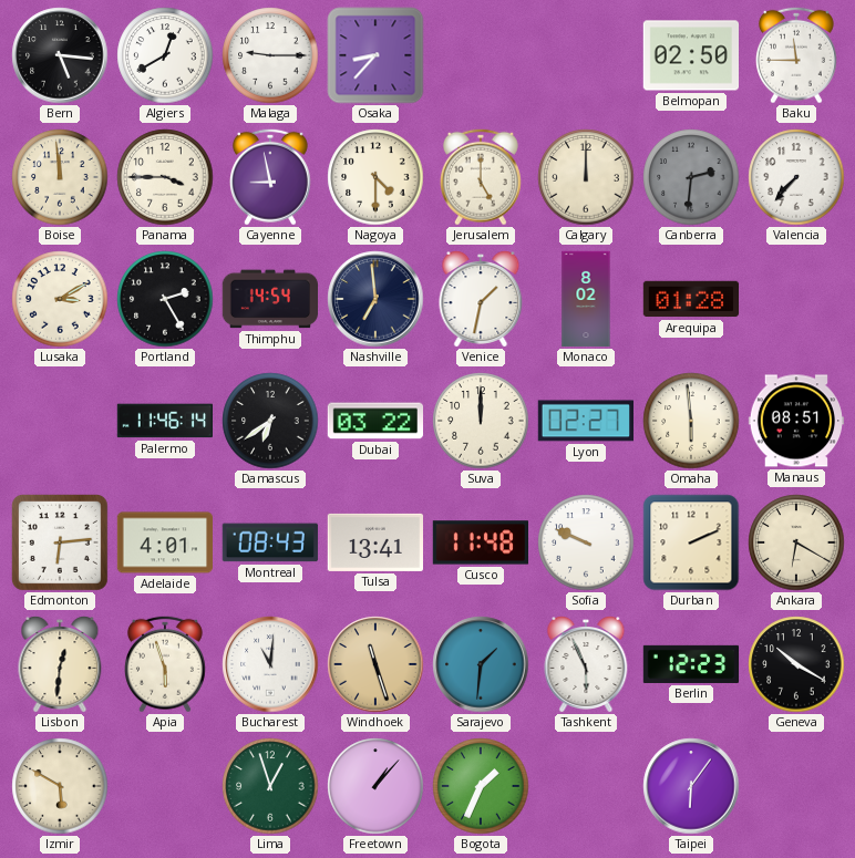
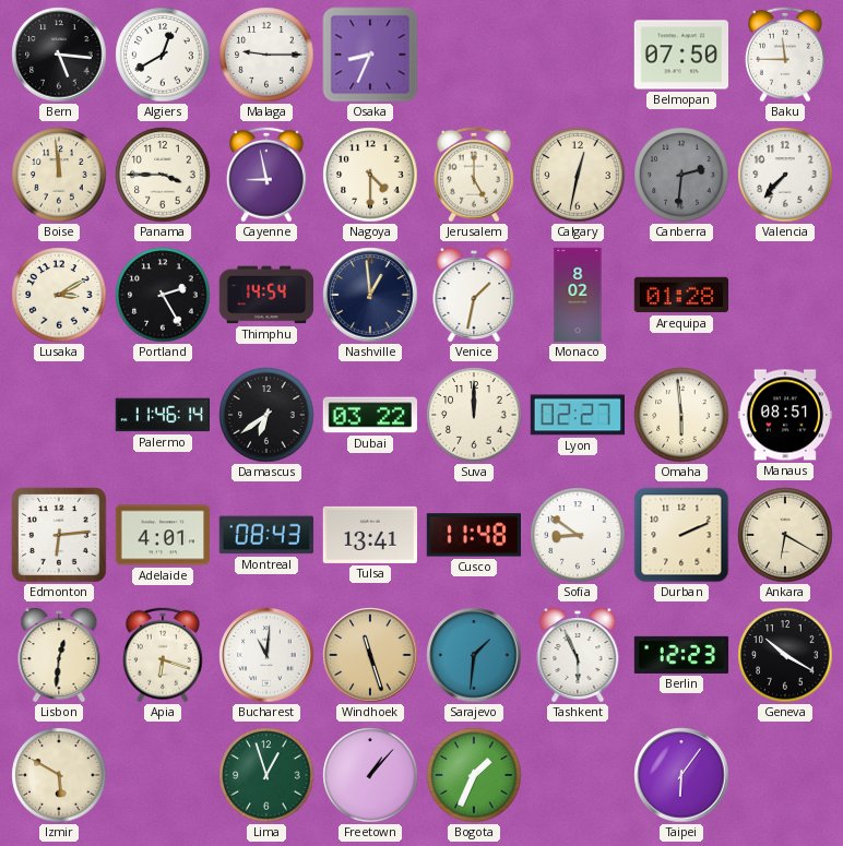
Osaka: 8:37 -> 8:34
Belmopan: 02:50 -> 07:50
Calgary: 12:00 -> 12:32
Nashville: 6:59 -> 12:59
Sofia: 9:49 -> 8:51
Apia: 5:57 -> 6:18
